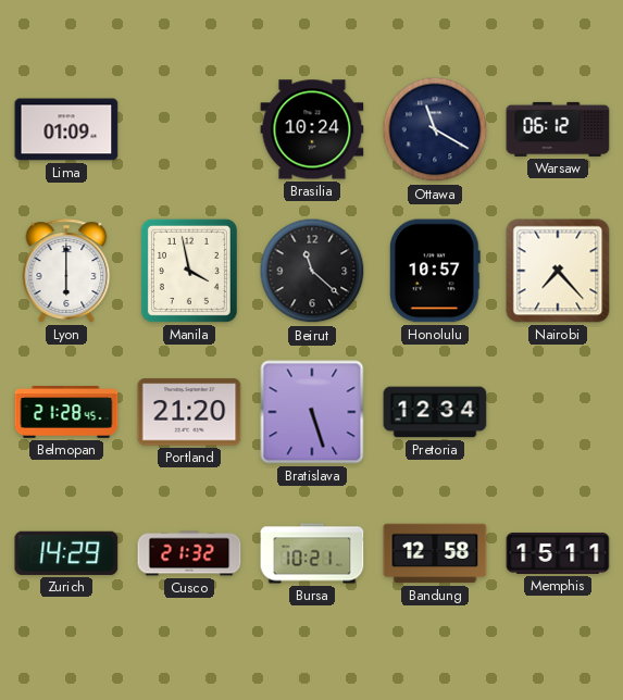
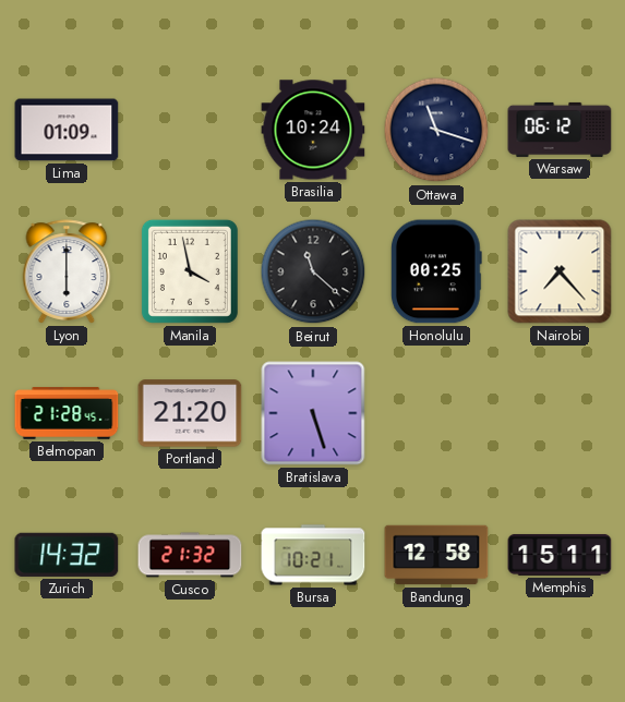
Ottawa: 11:20 -> 11:18
Honolulu: 10:57 -> 00:25
Pretoria: 12:34 -> none
Zurich: 14:29 -> 14:32
